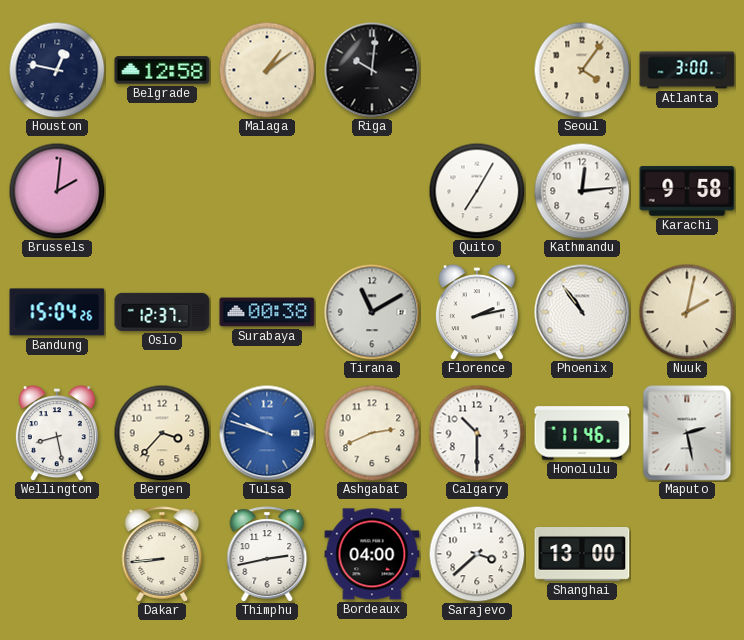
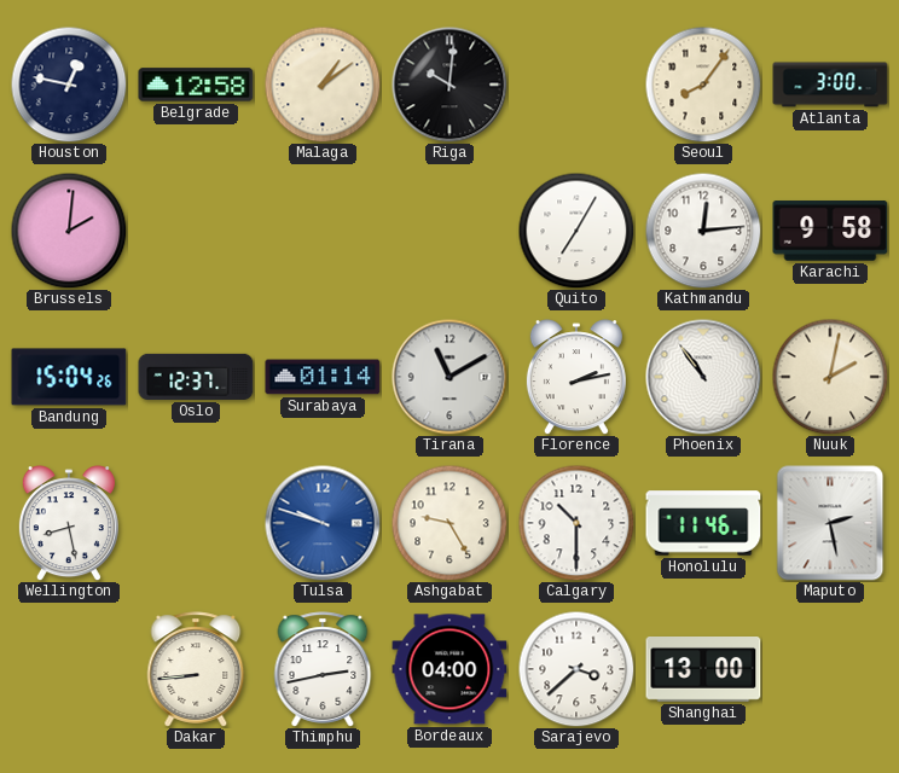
Seoul: 4:06 -> 8:06
Surabaya: 00:38 -> 01:14
Bergen: 3:37 -> none
Ashgabat: 2:41 -> 9:25
